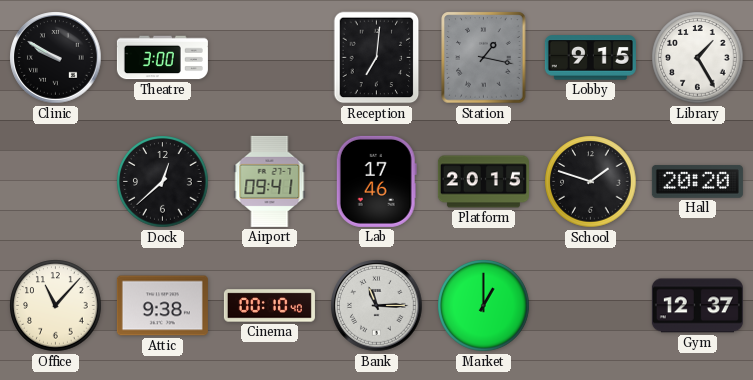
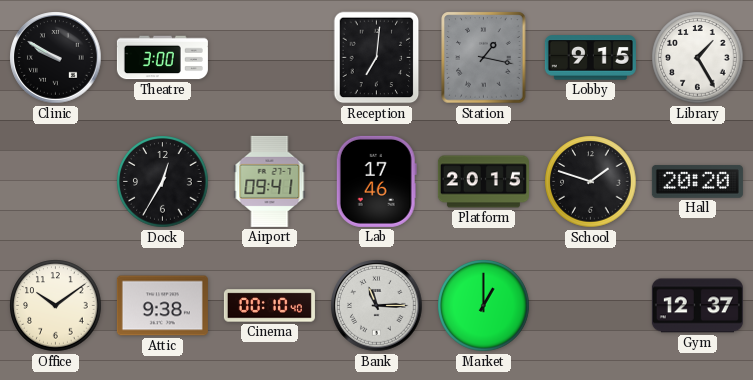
Dock: 12:38 -> 12:35
Office: 11:07 -> 10:09
